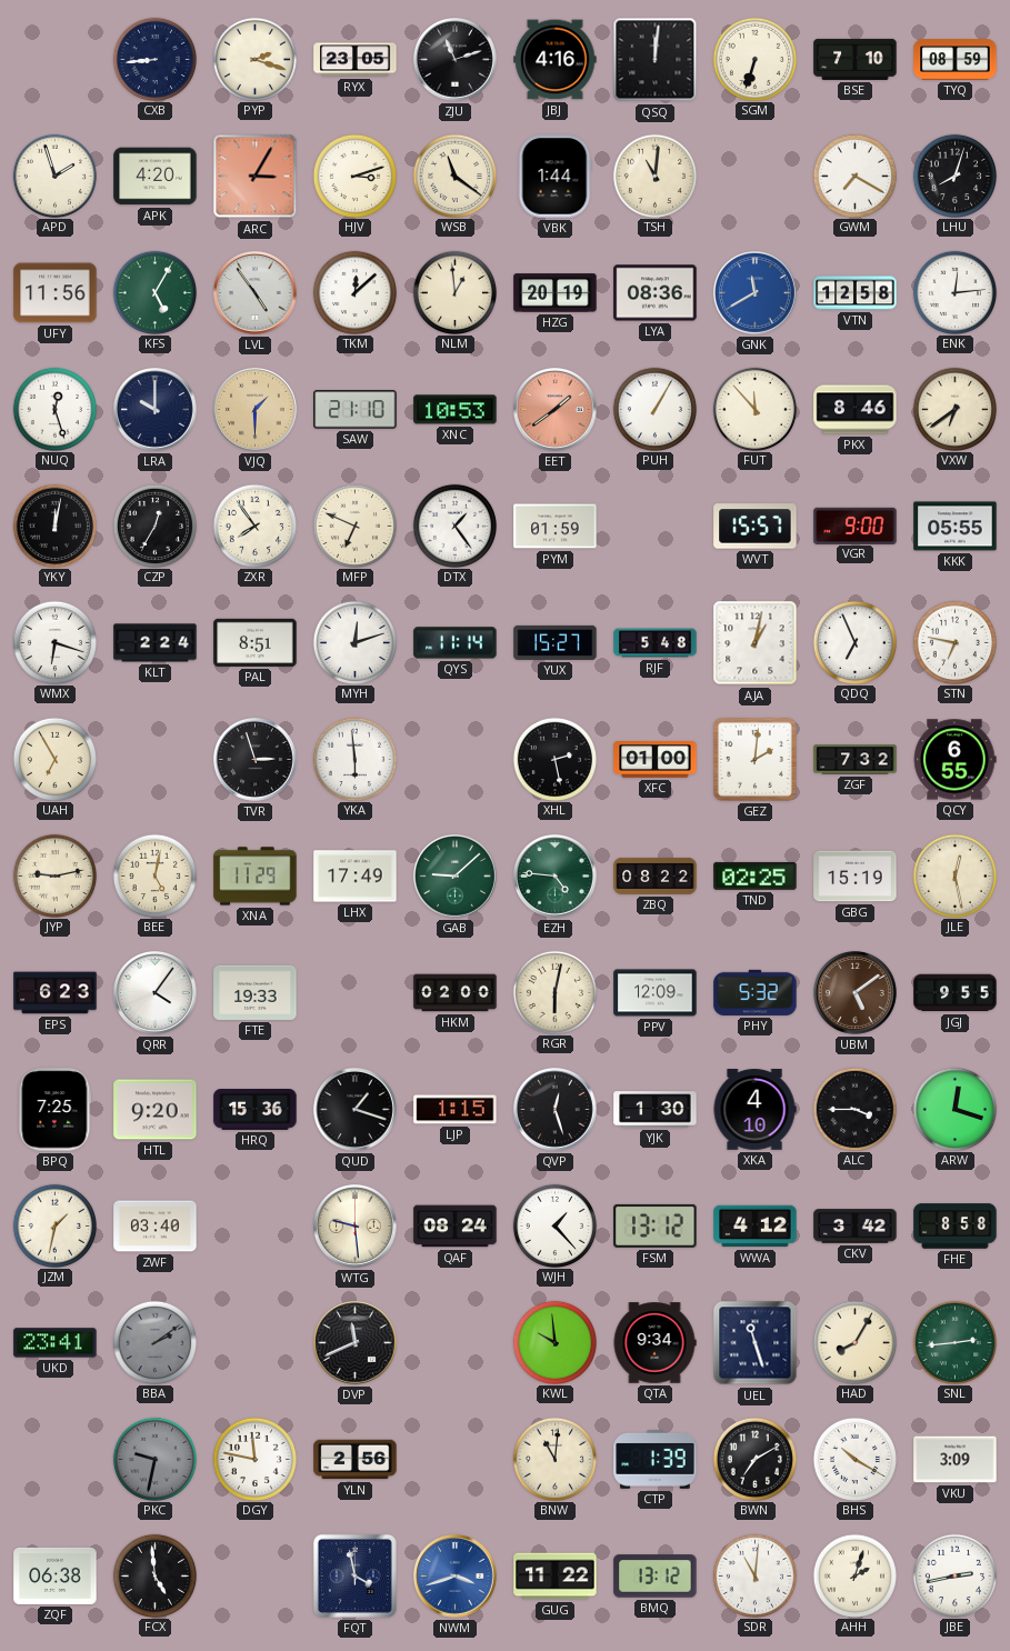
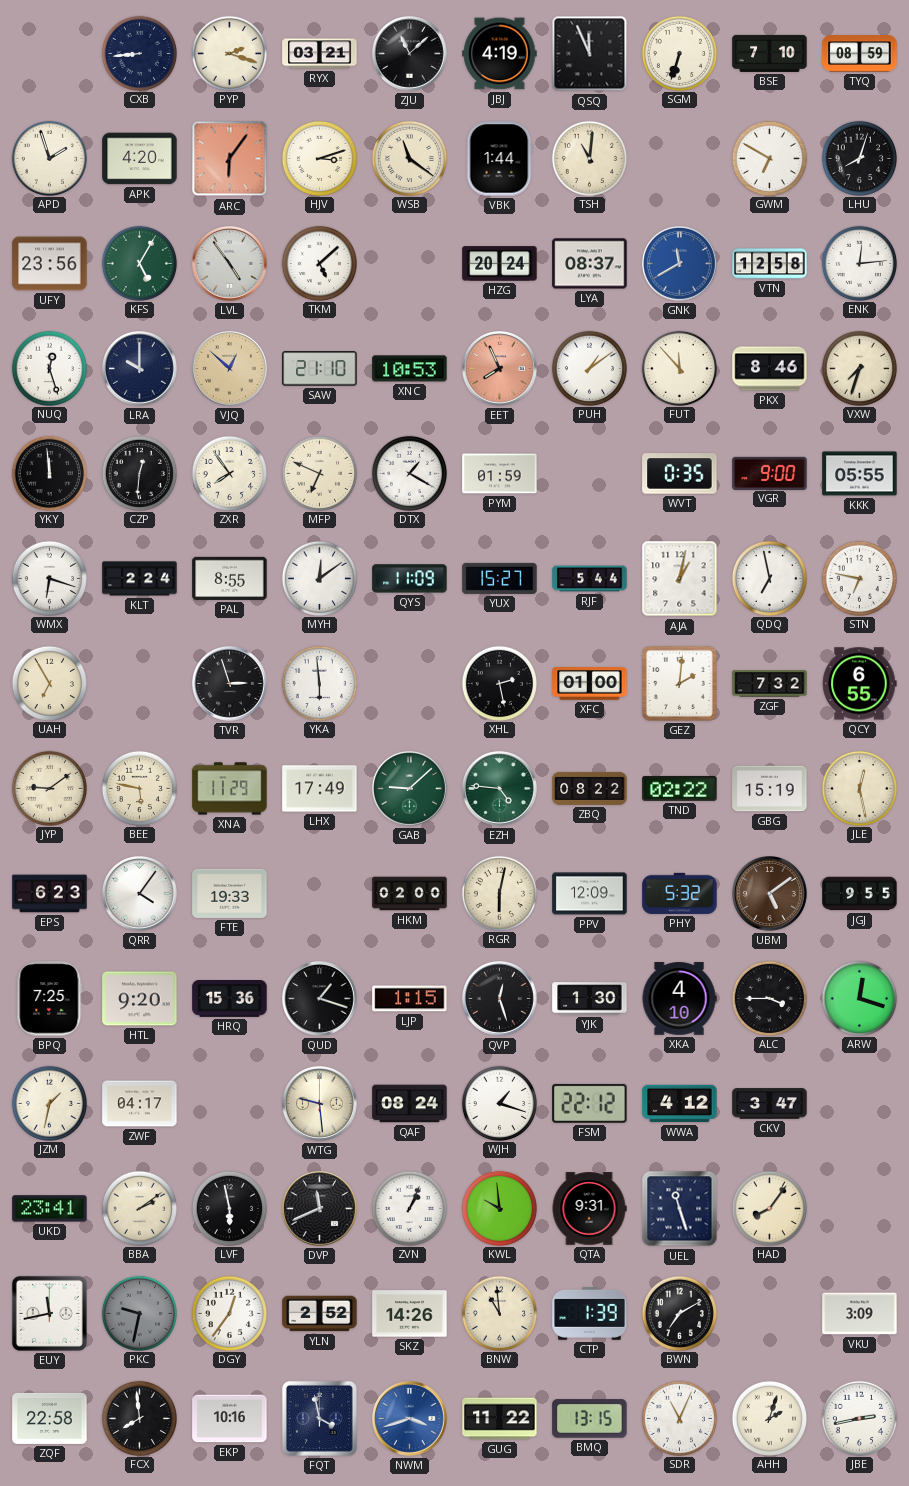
RYX: 23:05 -> 03:21
ZJU: 11:12 -> 11:08
JBJ: 4:16 -> 4:19
QSQ: 12:01 -> 11:56
ARC: 3:05 -> 6:06
GWM: 7:20 -> 6:50
UFY: 11:56 -> 23:56
TKM: 12:08 -> 5:08
NLM: 12:59 -> none
HZG: 20:19 -> 20:24
LYA: 08:36 -> 08:37
VJQ: 1:30 -> 12:52
EET: 1:39 -> 7:56
PUH: 1:05 -> 1:09
VXW: 6:39 -> 7:33
YKY: 12:02 -> 11:59
CZP: 12:35 -> 12:31
DTX: 1:24 -> 1:20
WVT: 15:57 -> 0:35
PAL: 8:51 -> 8:55
MYH: 12:12 -> 12:09
QYS: 11:14 -> 11:09
RJF: 5:48 -> 5:44
QDQ: 6:56 -> 6:58
JYP: 9:13 -> 9:09
BEE: 5:02 -> 5:47
TND: 02:25 -> 02:22
ZWF: 03:40 -> 04:17
WJH: 1:23 -> 1:18
FSM: 13:12 -> 22:12
CKV: 3:42 -> 3:47
FHE: 8:58 -> none
BBA dial: grey -> cream
LVF: none -> 5:58
ZVN: none -> 1:04
QTA: 9:34 -> 9:31
HAD: 8:05 -> 8:06
SNL: 2:44 -> none
EUY: none -> 11:43
DGY: 11:47 -> 12:36
YLN: 2:56 -> 2:52
SKZ: none -> 14:26
BNW: 11:01 -> 10:59
BHS: 10:20 -> none
ZQF: 06:38 -> 22:58
FCX: 4:59 -> 7:59
EKP: none -> 10:16
BMQ: 13:12 -> 13:15
SDR: 11:01 -> 11:04
